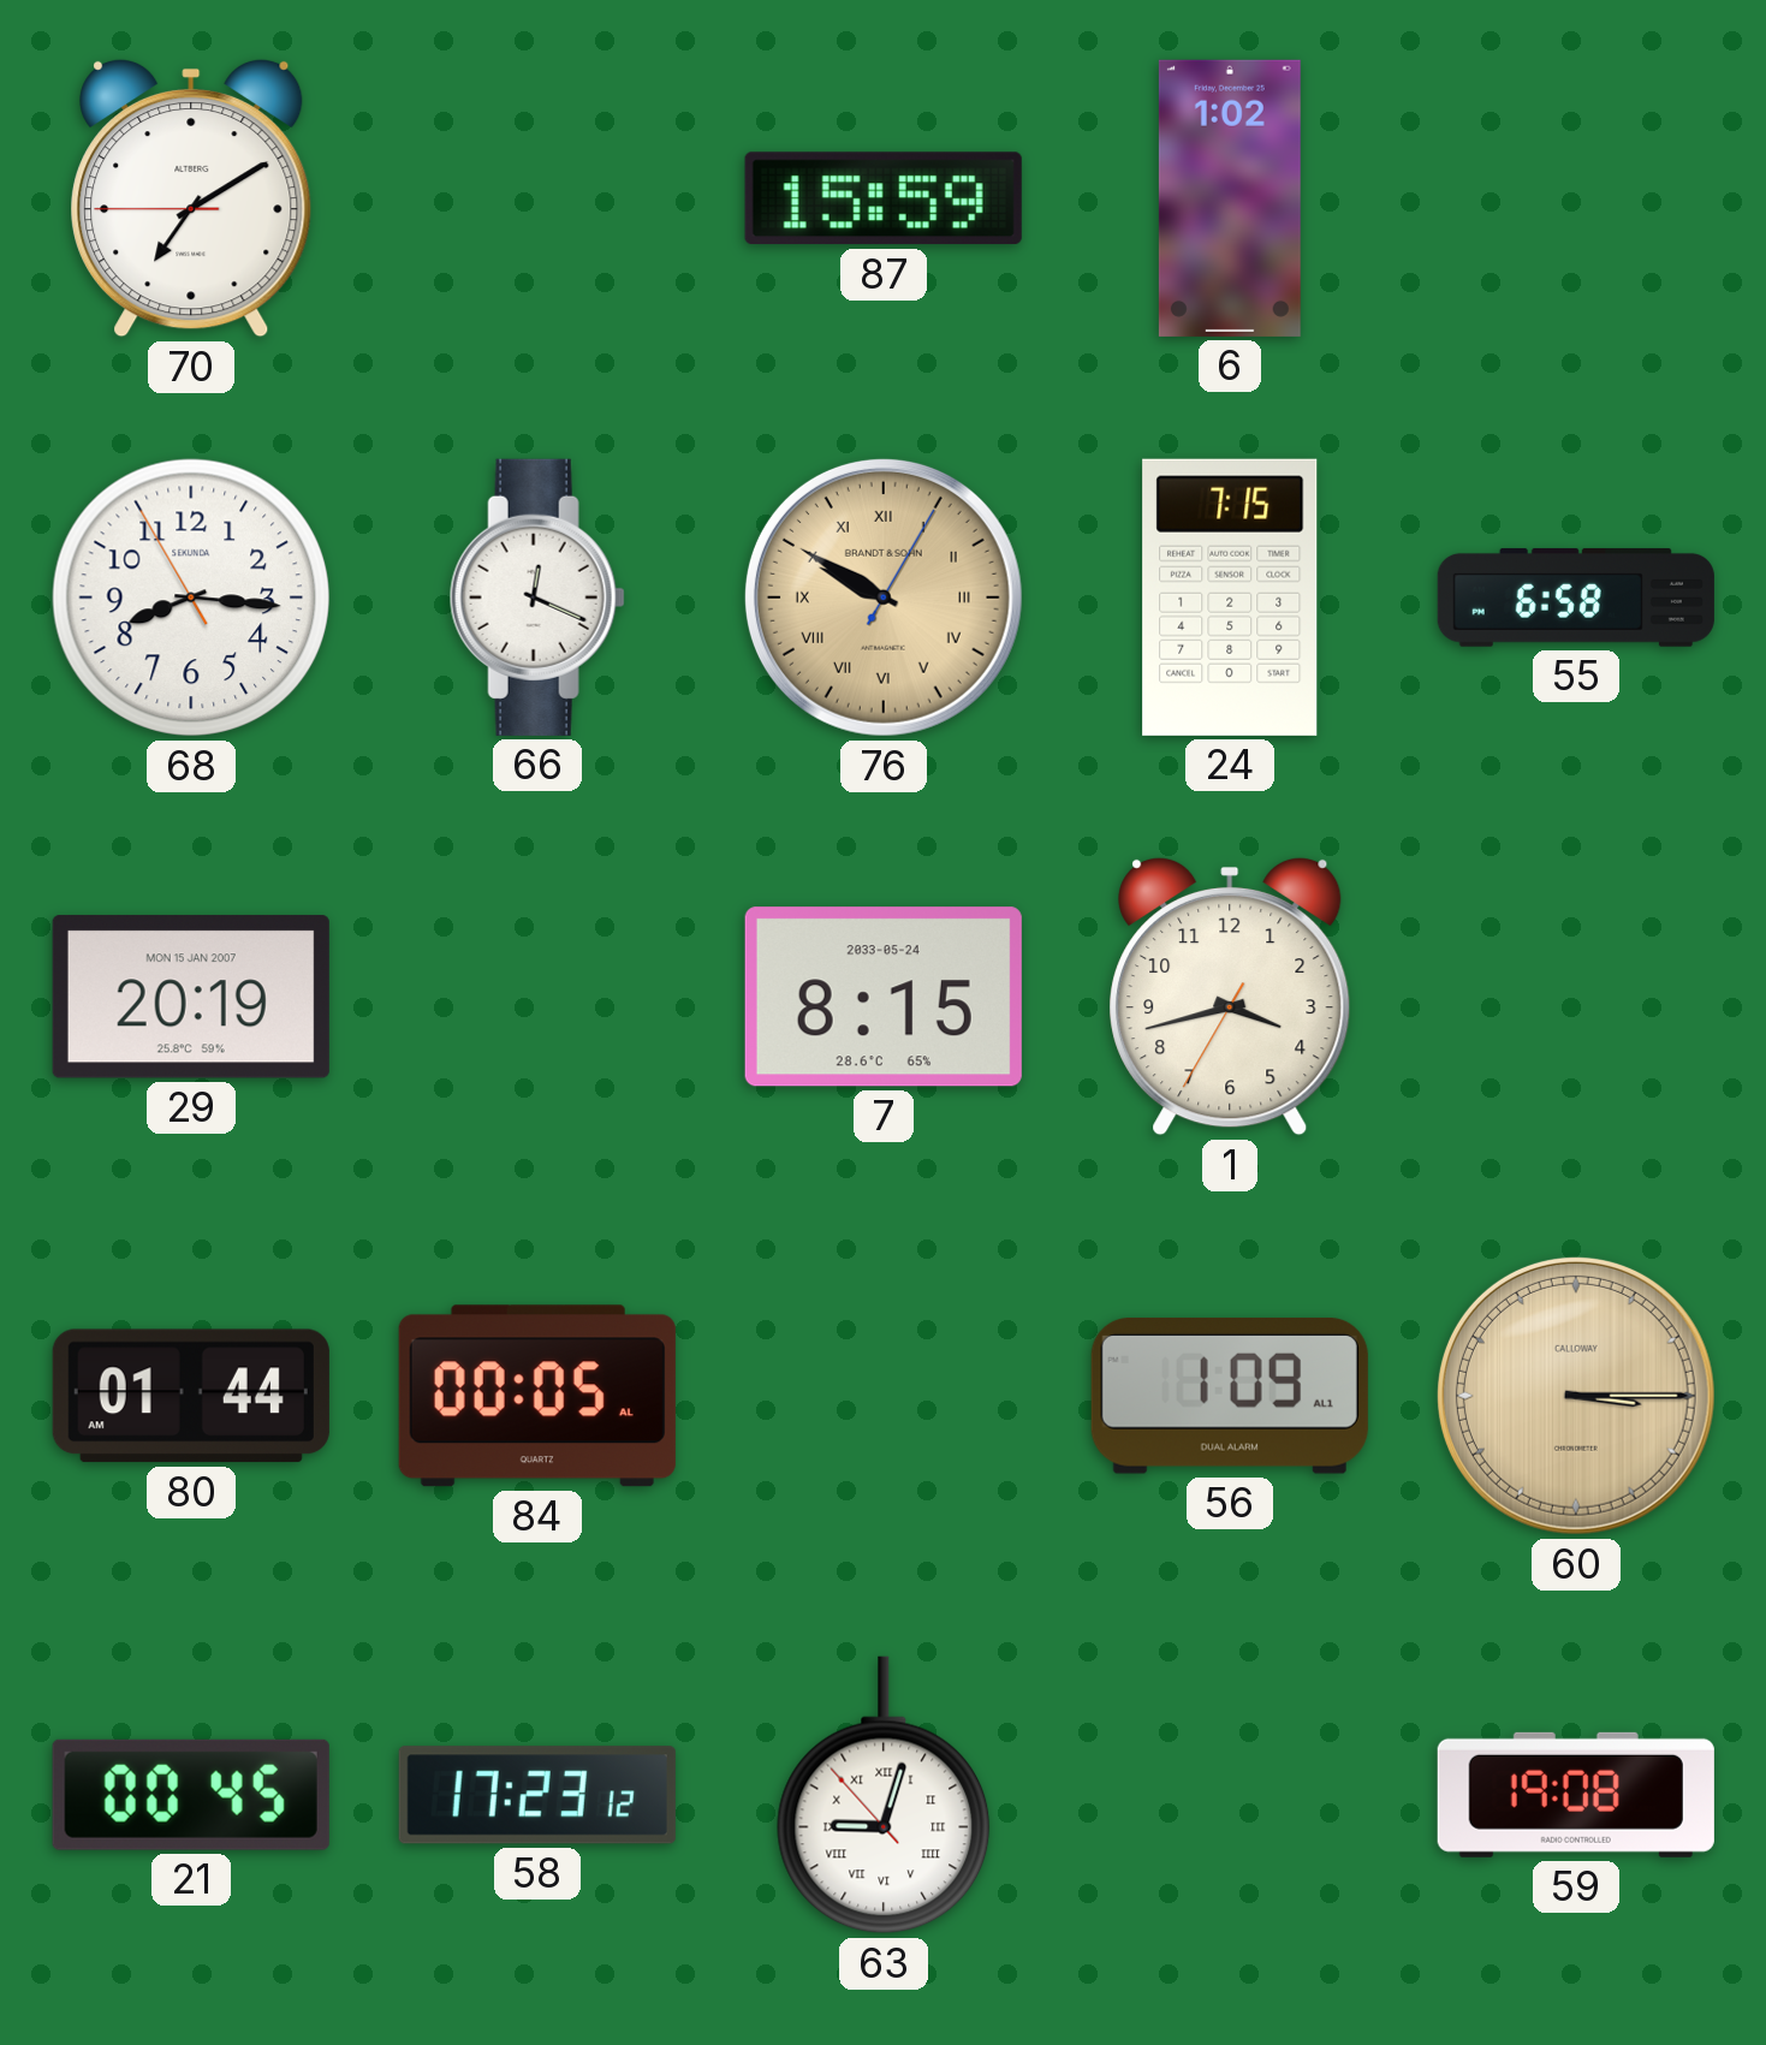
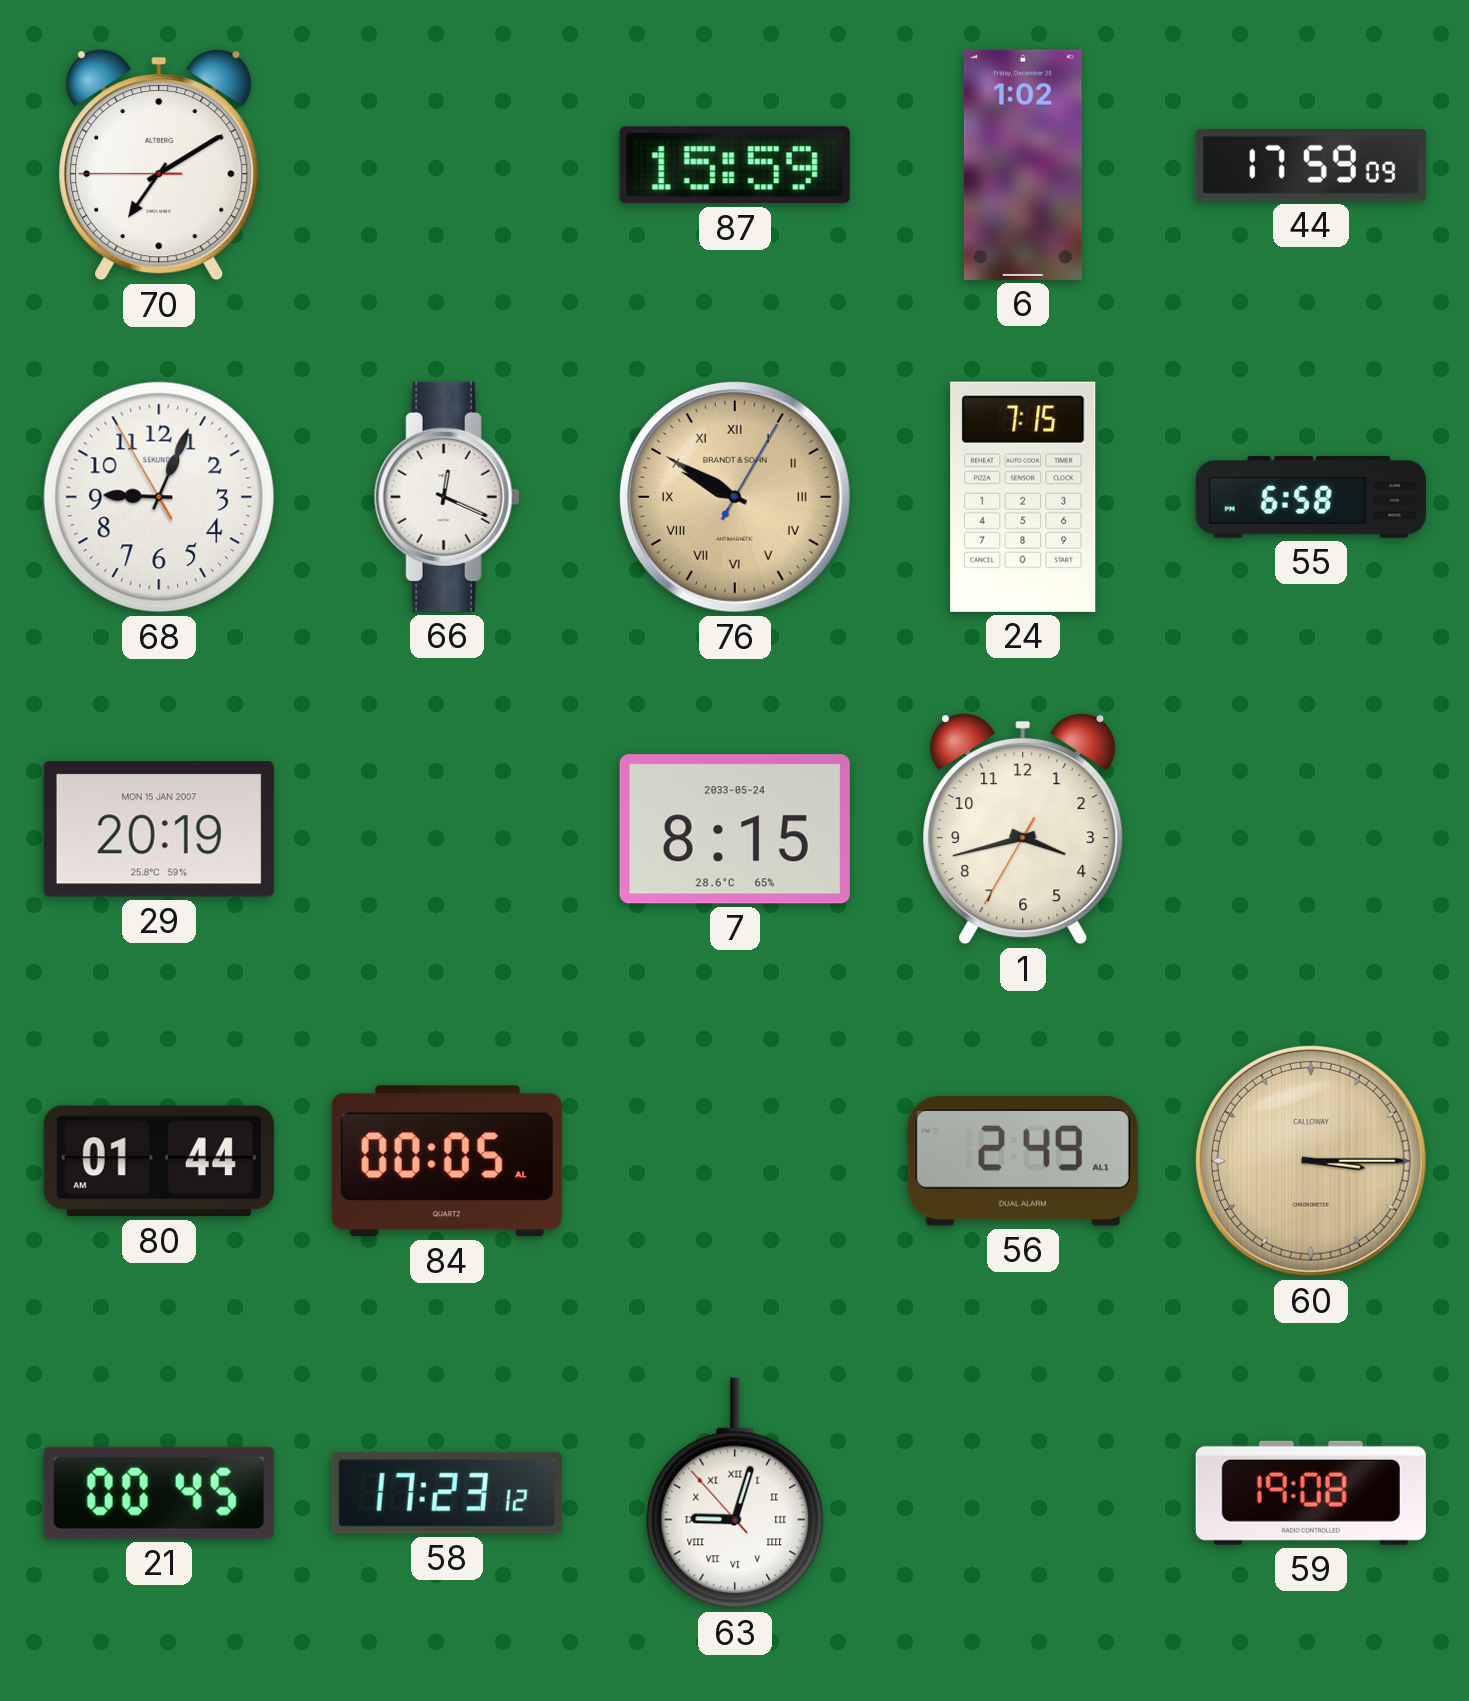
44: none -> 17:59
68: 8:15 -> 9:03
56: 1:09 -> 2:49
